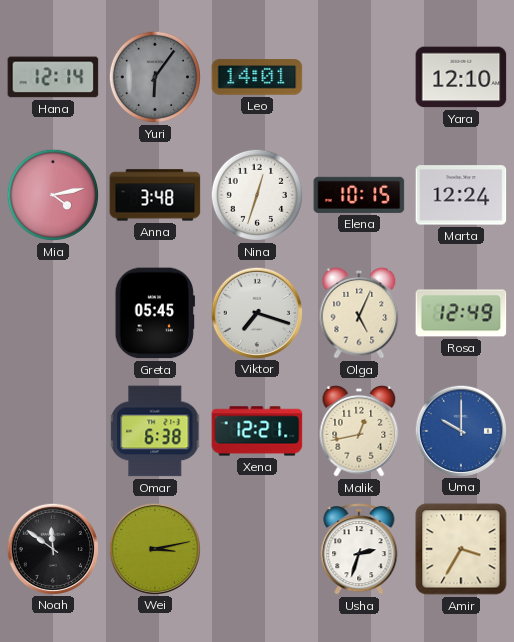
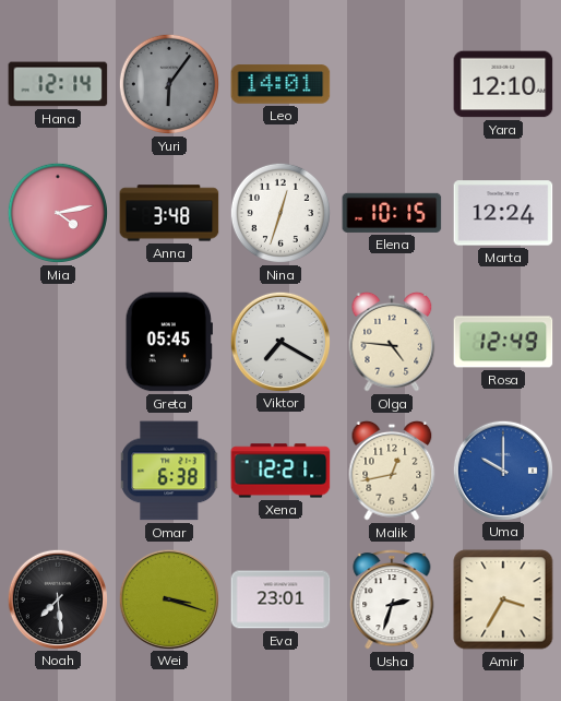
Viktor: 7:18 -> 7:20
Olga: 5:04 -> 4:46
Noah: 11:51 -> 7:29
Wei: 3:13 -> 3:18
Eva: none -> 23:01
